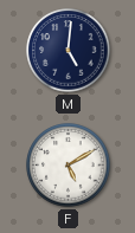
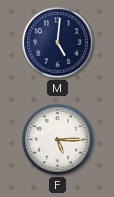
F: 5:10 -> 5:15
